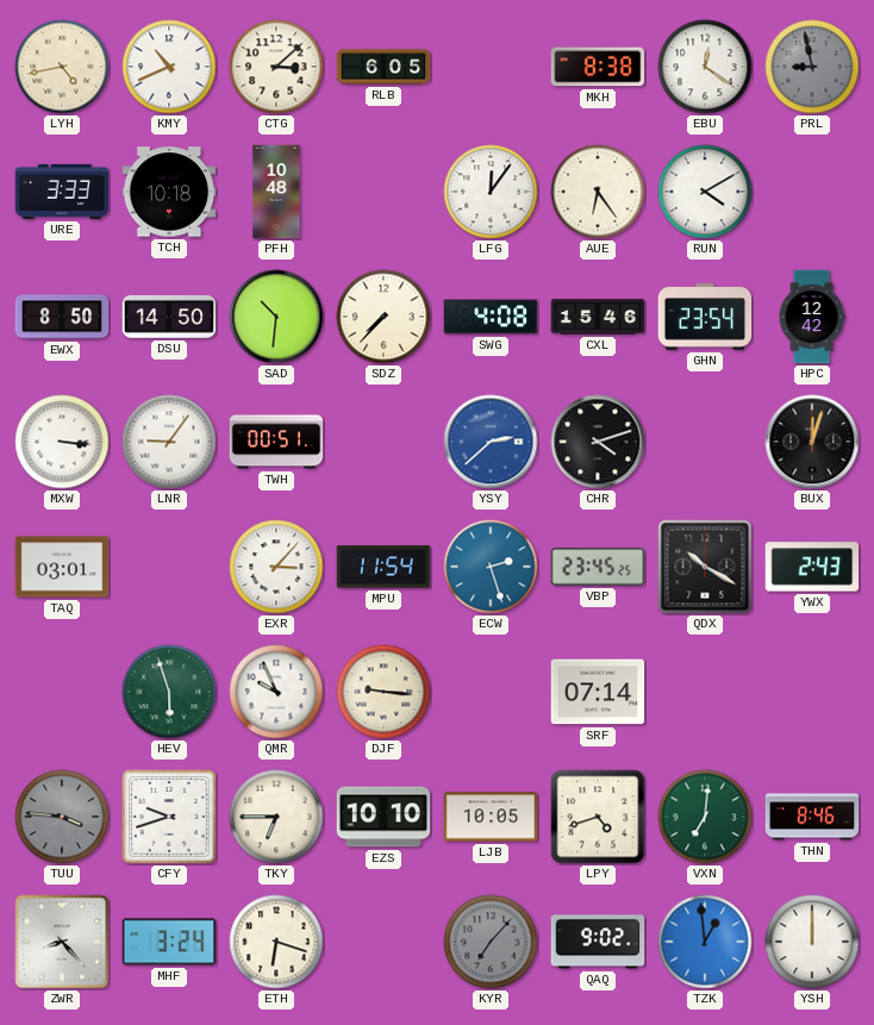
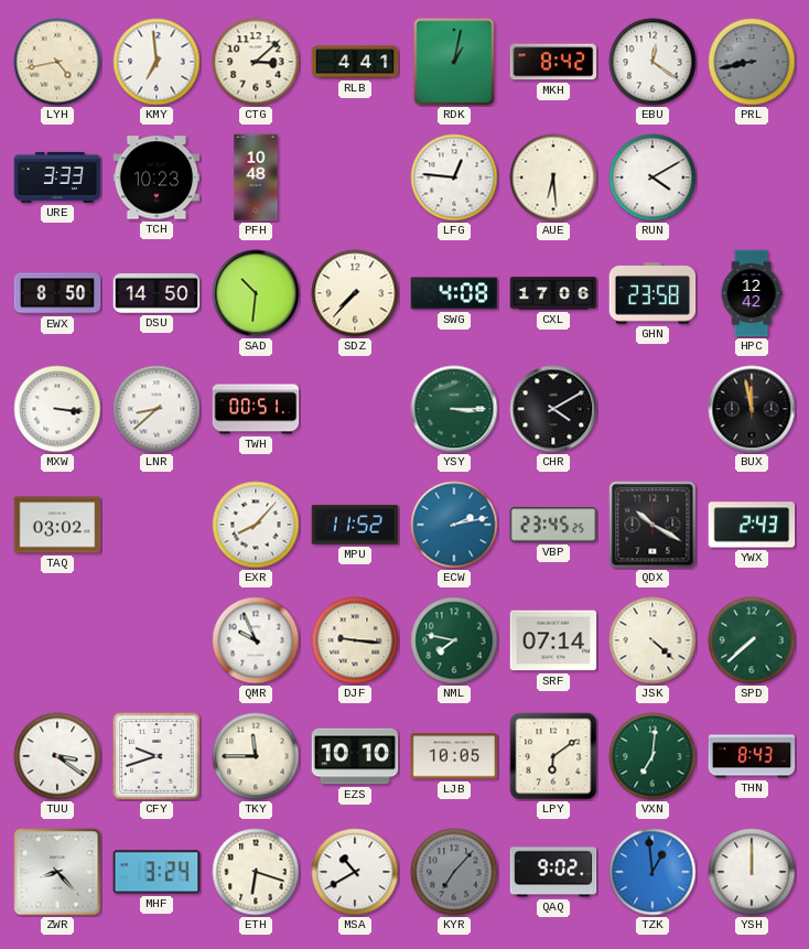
KMY: 10:41 -> 6:59
RLB: 6:05 -> 4:41
RDK: none -> 1:02
MKH: 8:38 -> 8:42
PRL: 8:58 -> 8:43
TCH: 10:18 -> 10:23
LFG: 12:06 -> 12:46
AUE: 6:24 -> 6:29
CXL: 15:46 -> 17:06
GHN: 23:54 -> 23:58
LNR: 9:06 -> 8:38
YSY: 2:38 -> 3:15
YSY dial: blue -> green
CHR: 4:12 -> 4:10
BUX: 12:03 -> 11:58
TAQ: 03:01 -> 03:02
EXR: 3:07 -> 8:07
MPU: 11:54 -> 11:52
ECW: 2:27 -> 2:13
HEV: 5:57 -> none
NML: none -> 7:47
JSK: none -> 4:22
SPD: none -> 7:38
TUU: 3:46 -> 3:21
TUU dial: grey -> white
TKY: 6:45 -> 11:45
LPY: 4:42 -> 6:09
THN: 8:46 -> 8:43
MSA: none -> 10:40
